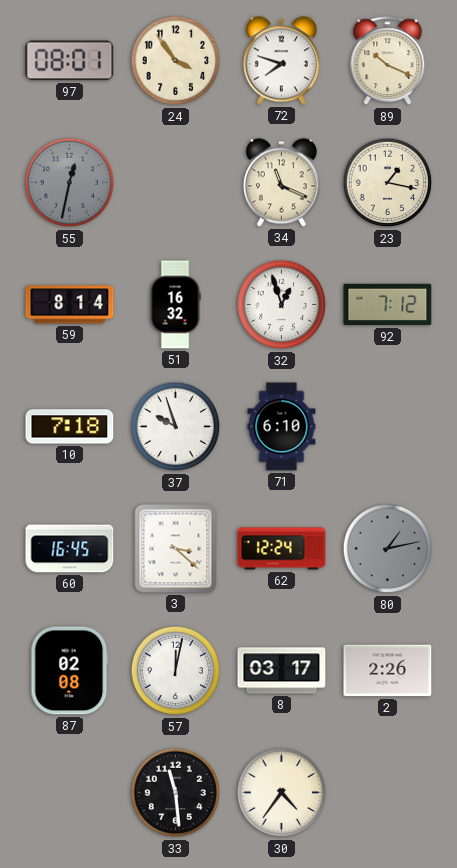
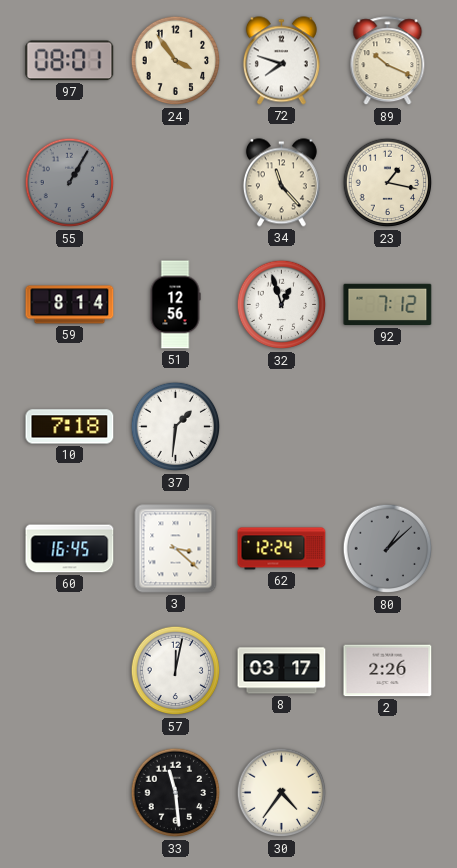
55: 12:32 -> 1:05
34: 11:19 -> 11:23
51: 16:32 -> 12:56
37: 9:57 -> 1:31
71: 6:10 -> none
80: 1:13 -> 1:08
87: 02:08 -> none
